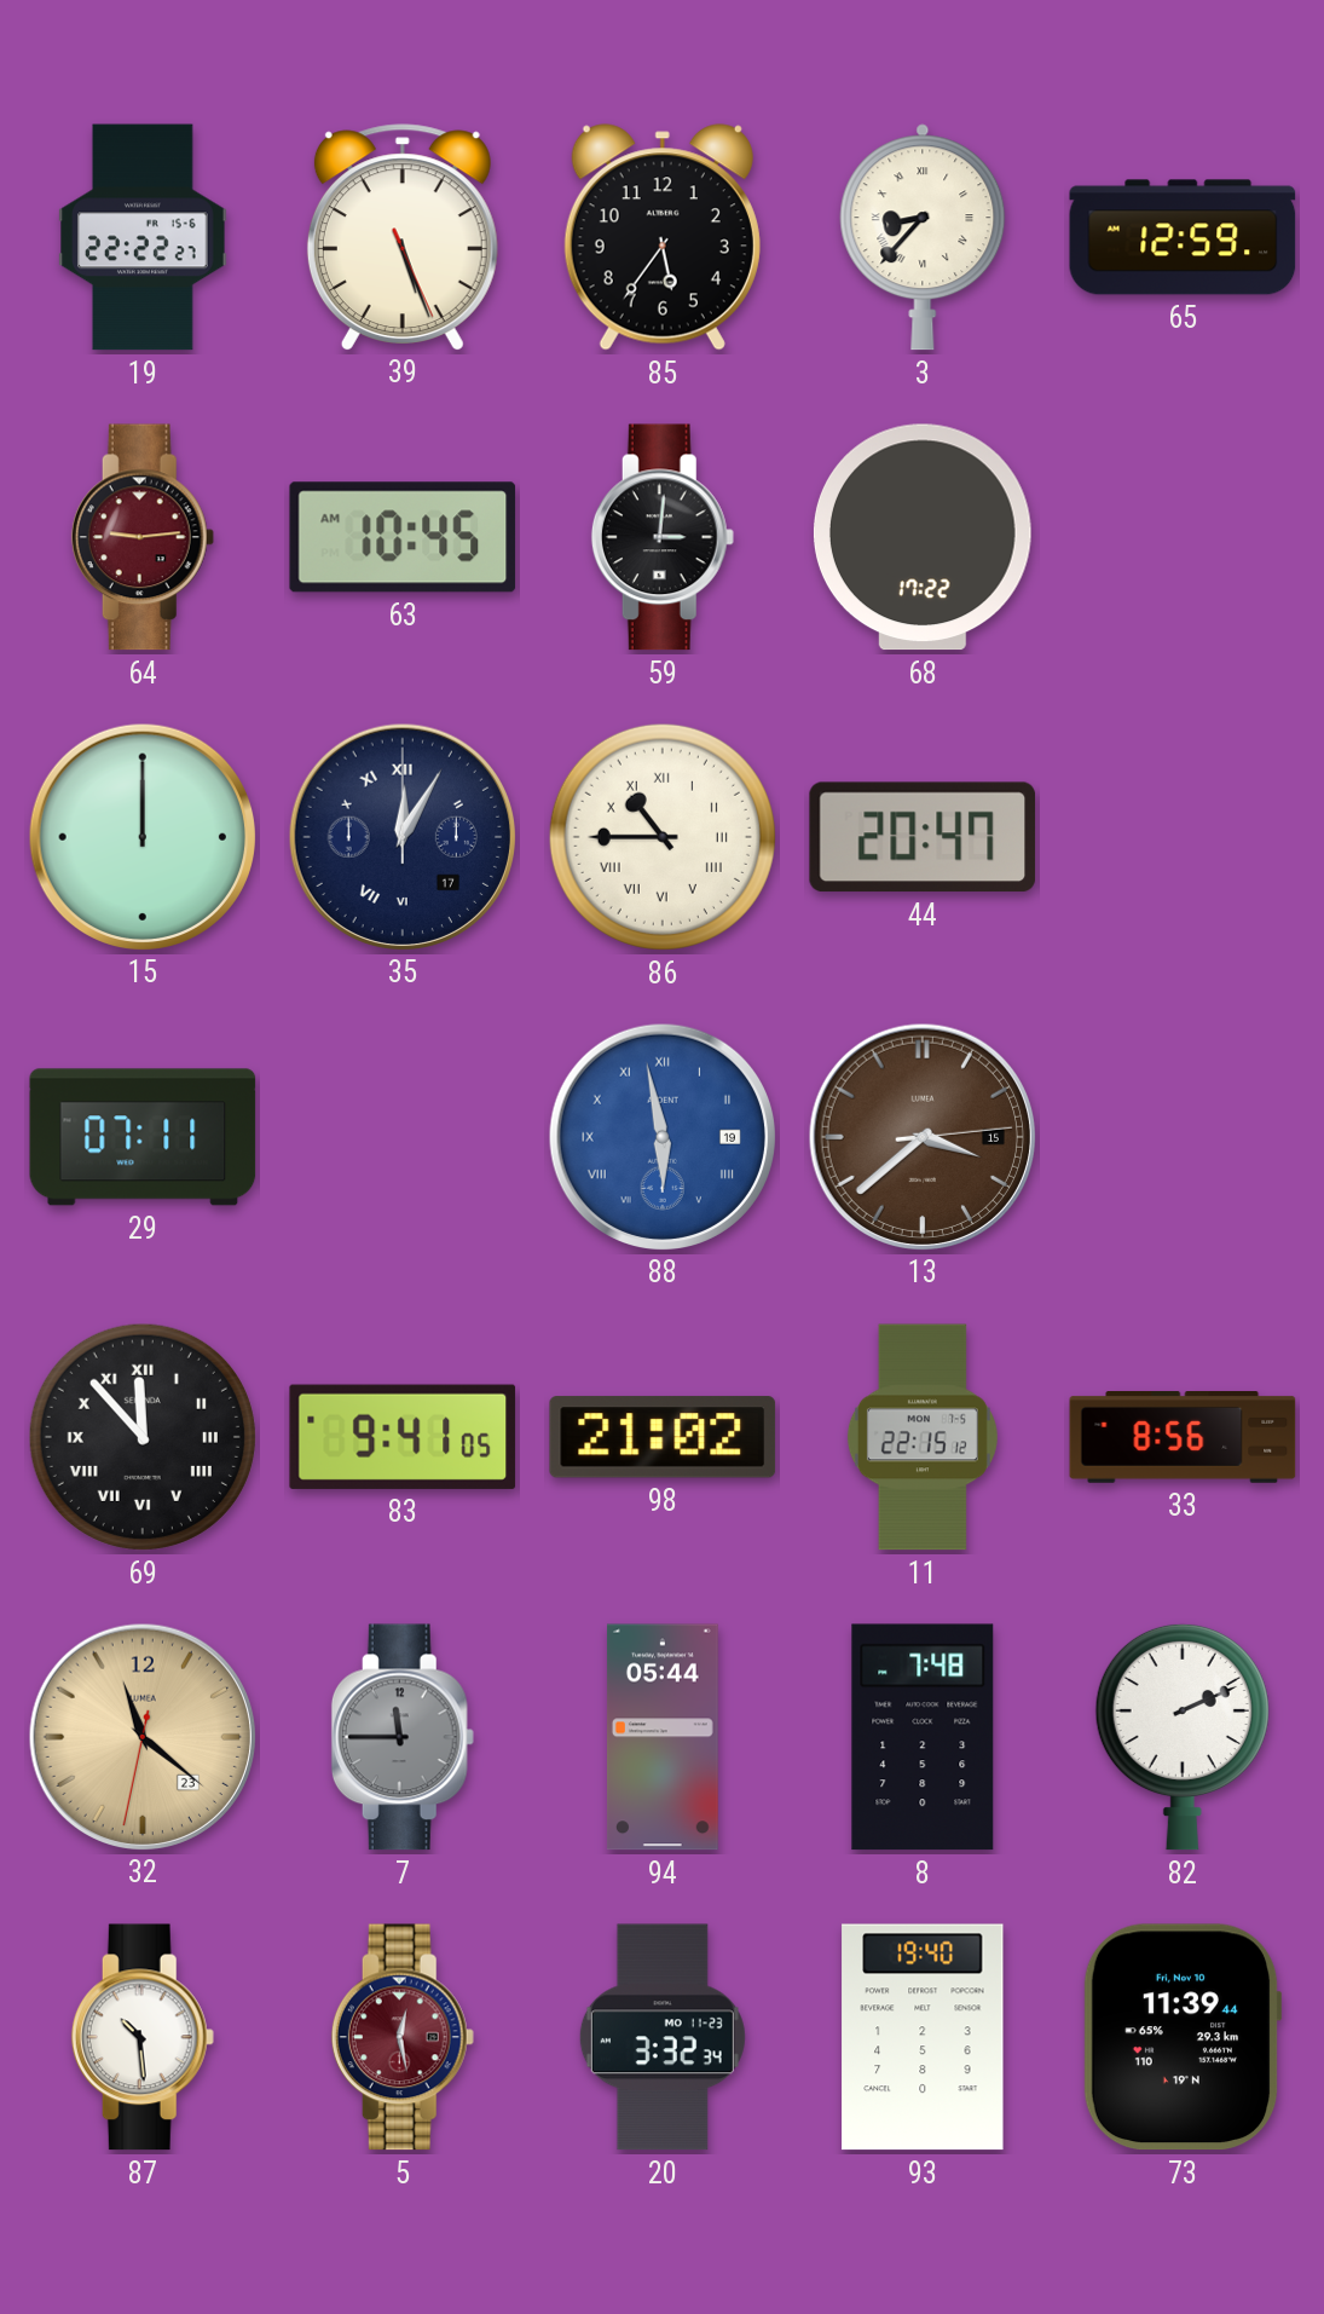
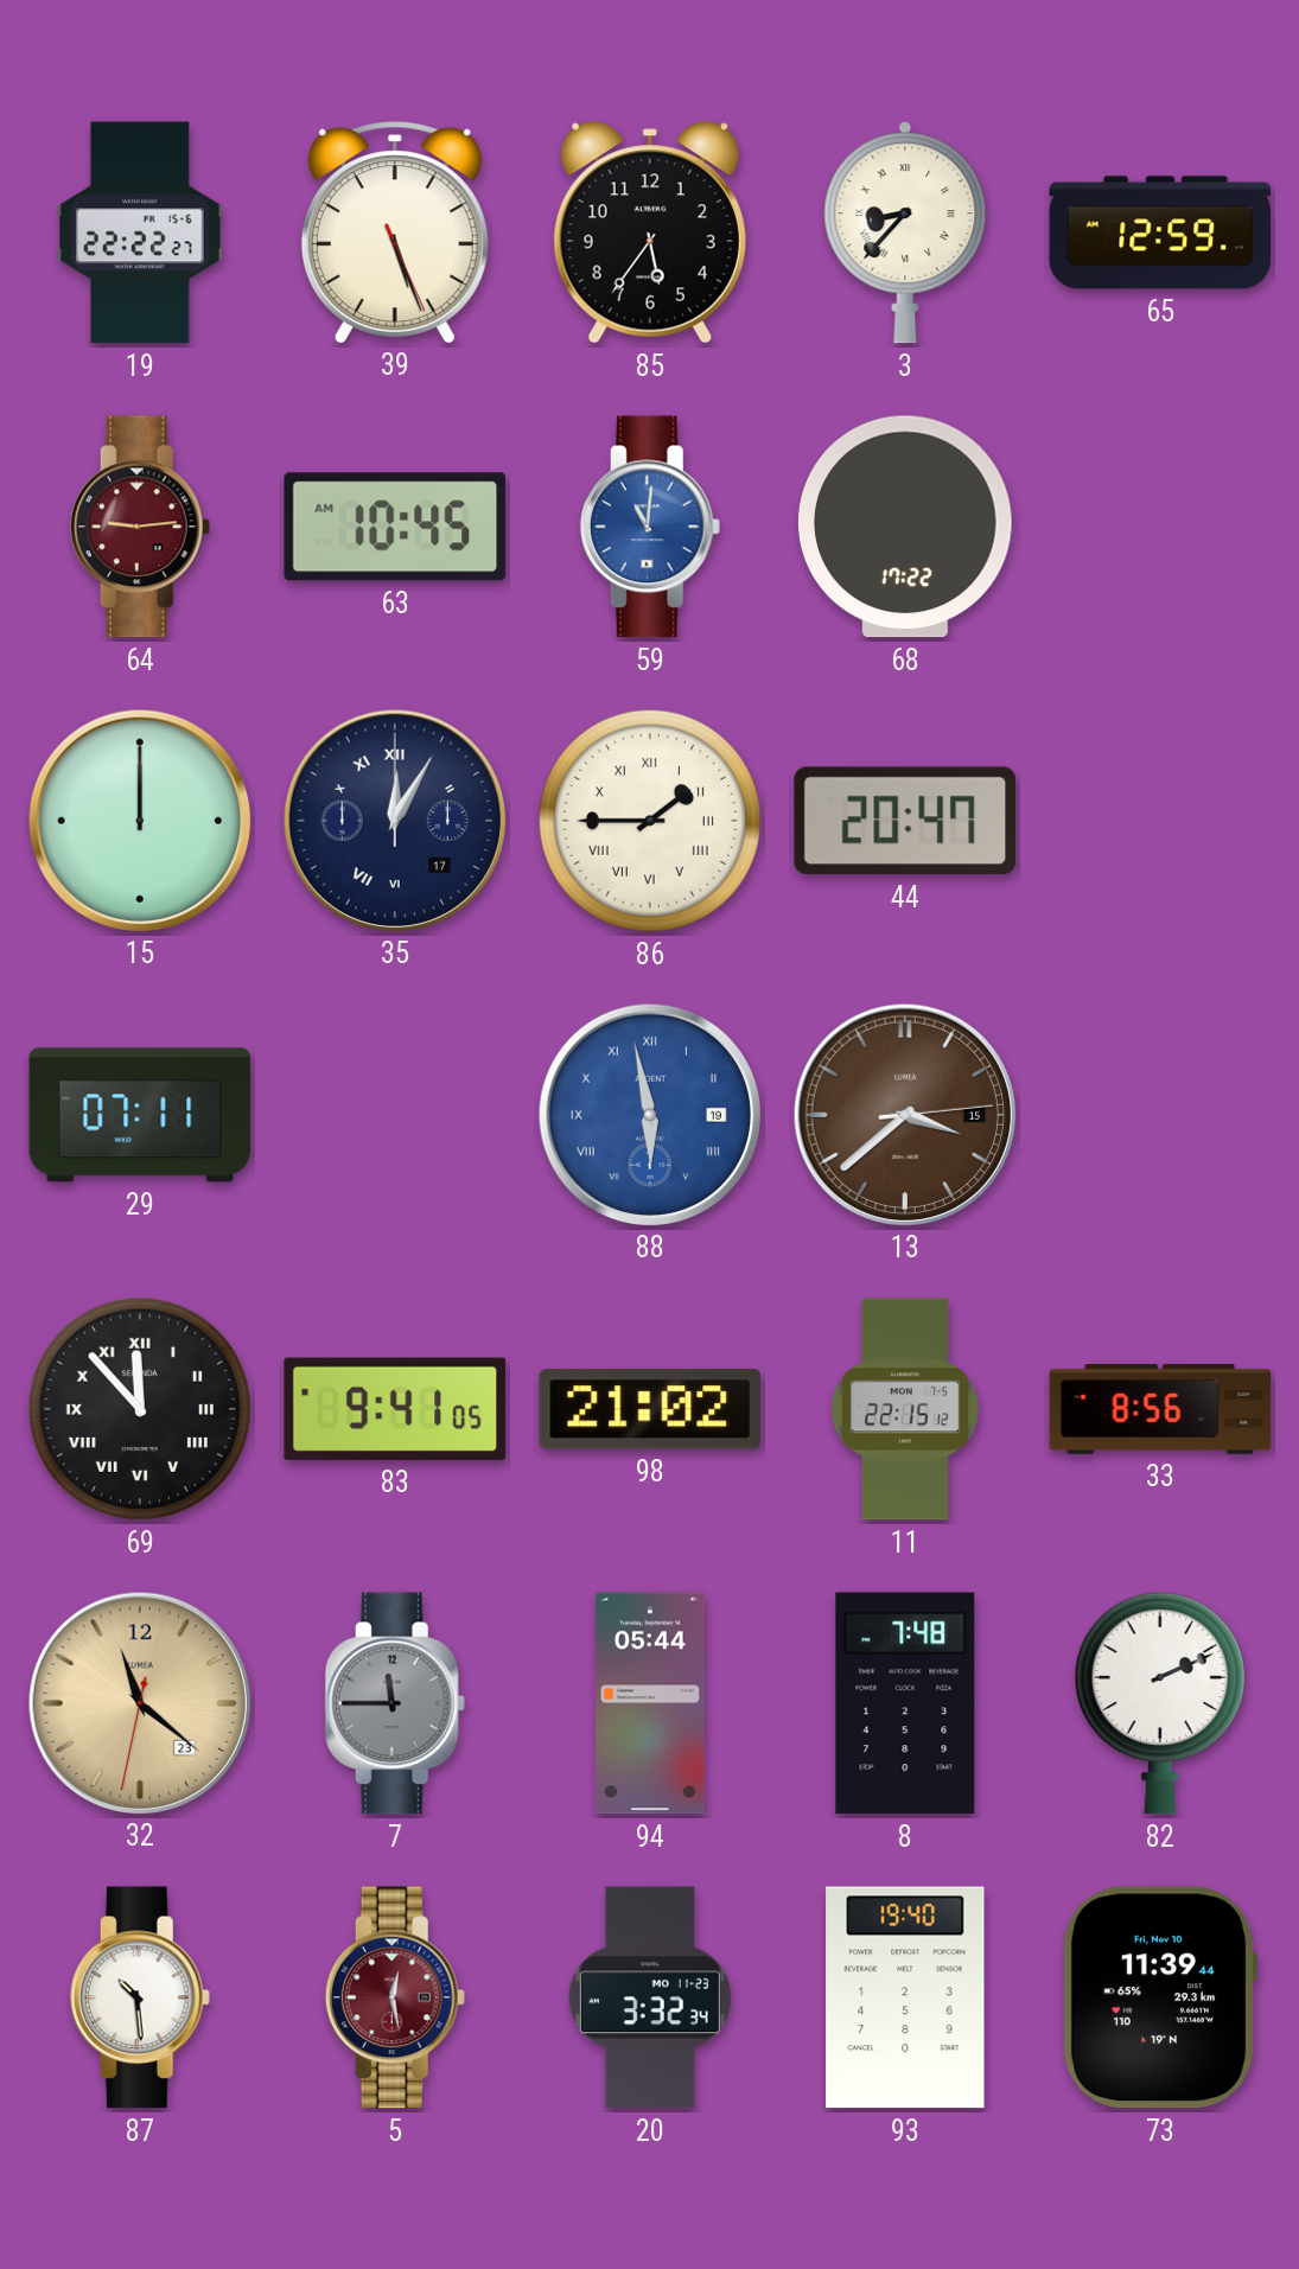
59: 3:01 -> 11:01
59 dial: black -> blue
86: 10:45 -> 1:45
